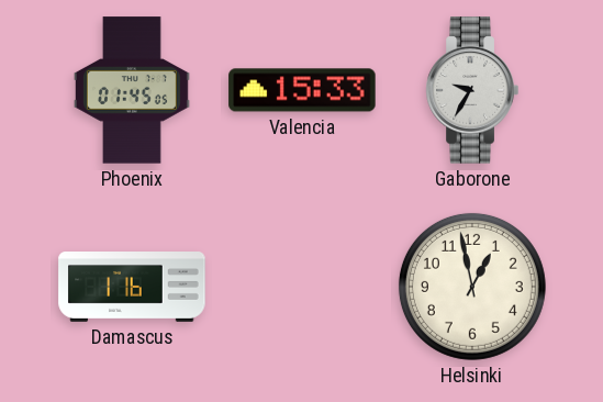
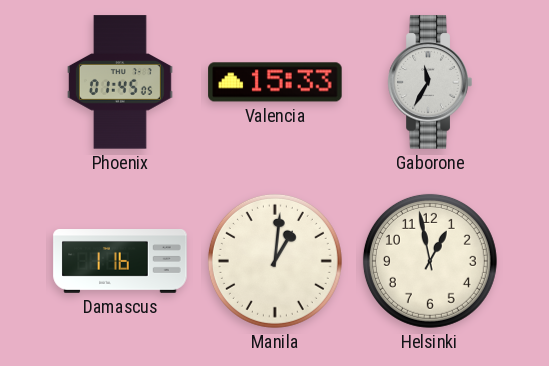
Gaborone: 9:35 -> 11:35
Manila: none -> 1:01
